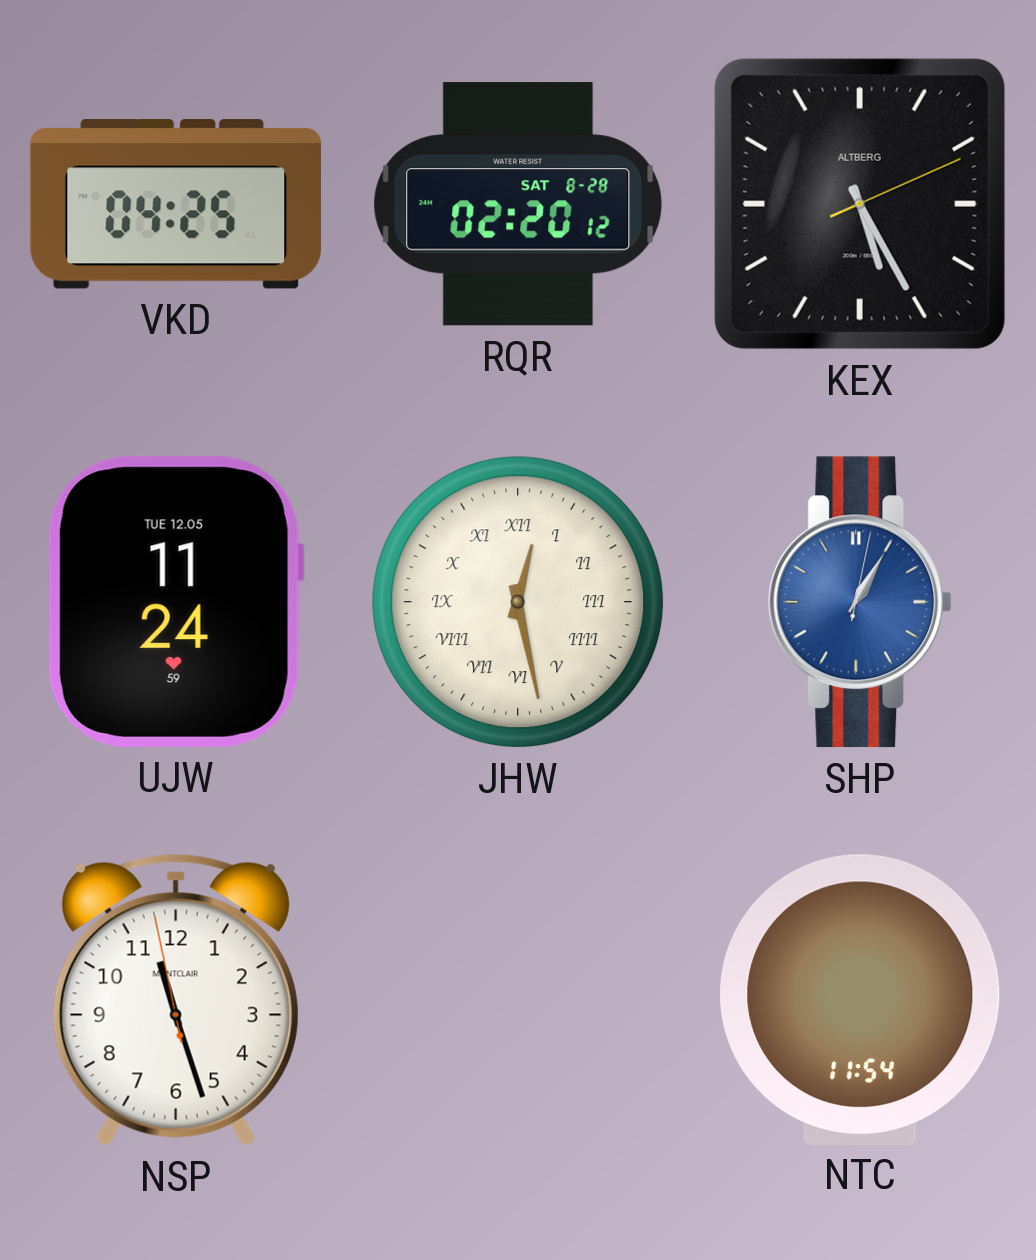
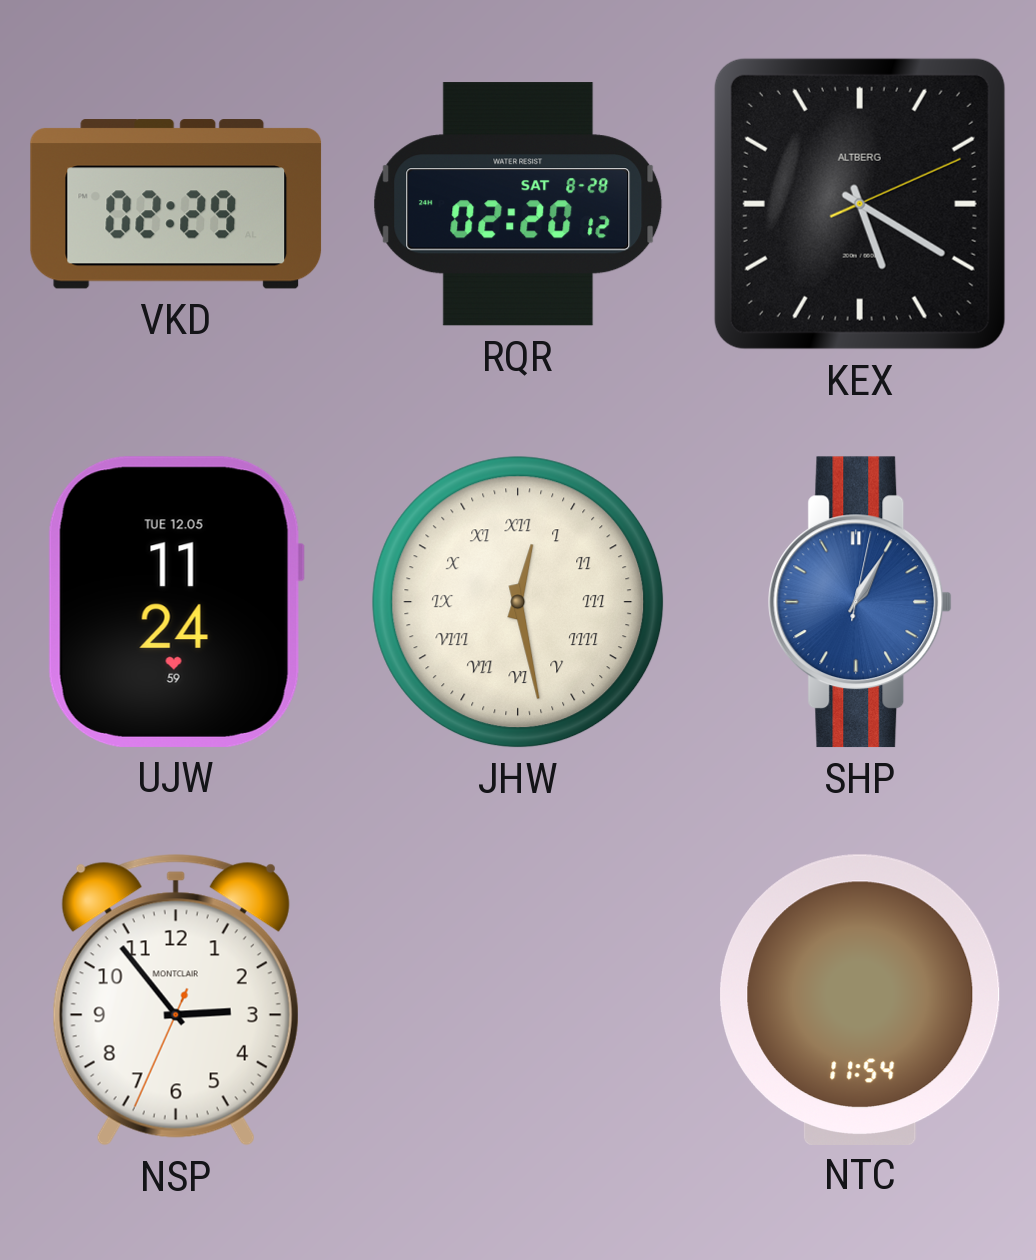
VKD: 04:25 -> 02:29
KEX: 5:25 -> 5:20
NSP: 11:26 -> 2:53
